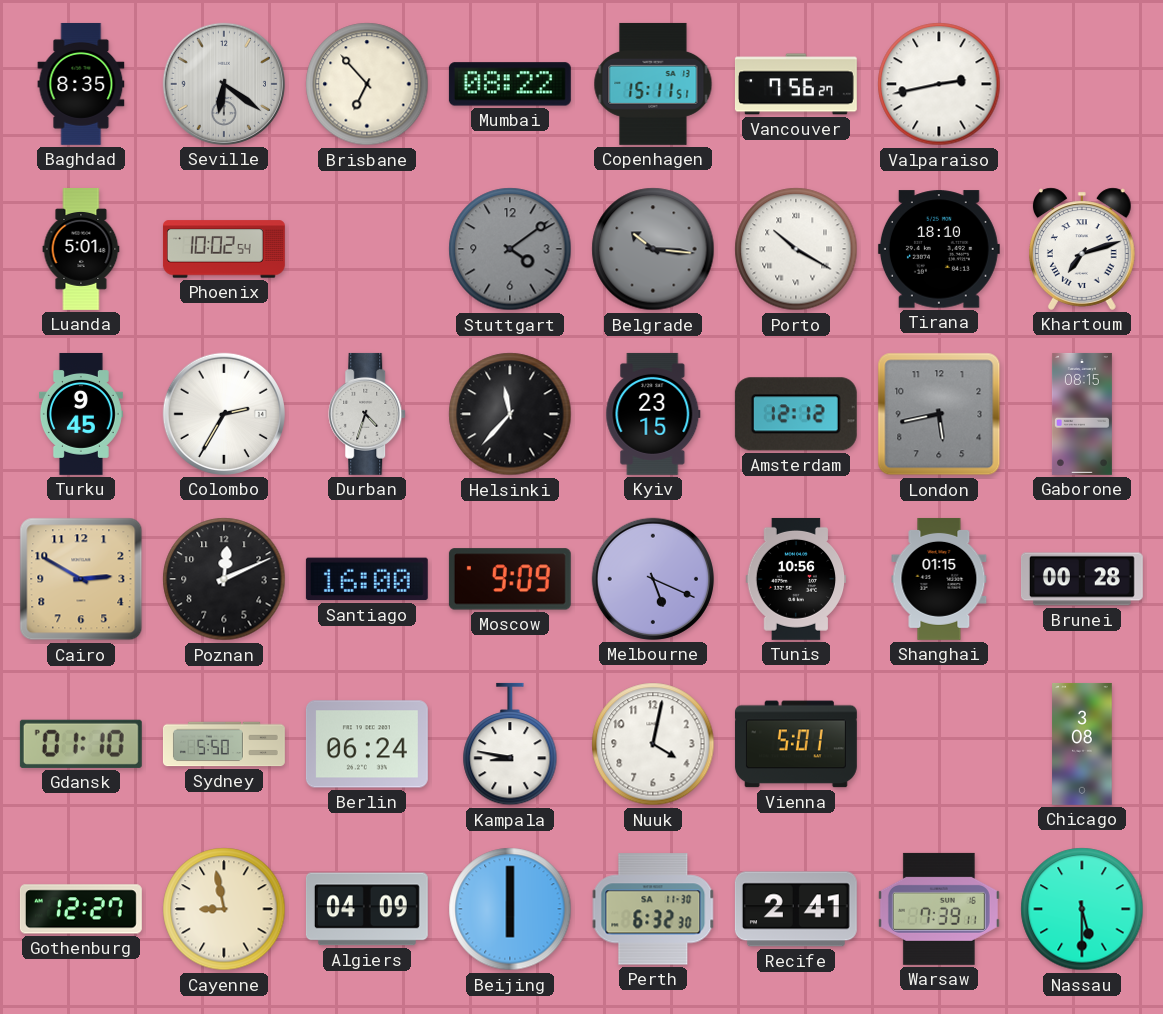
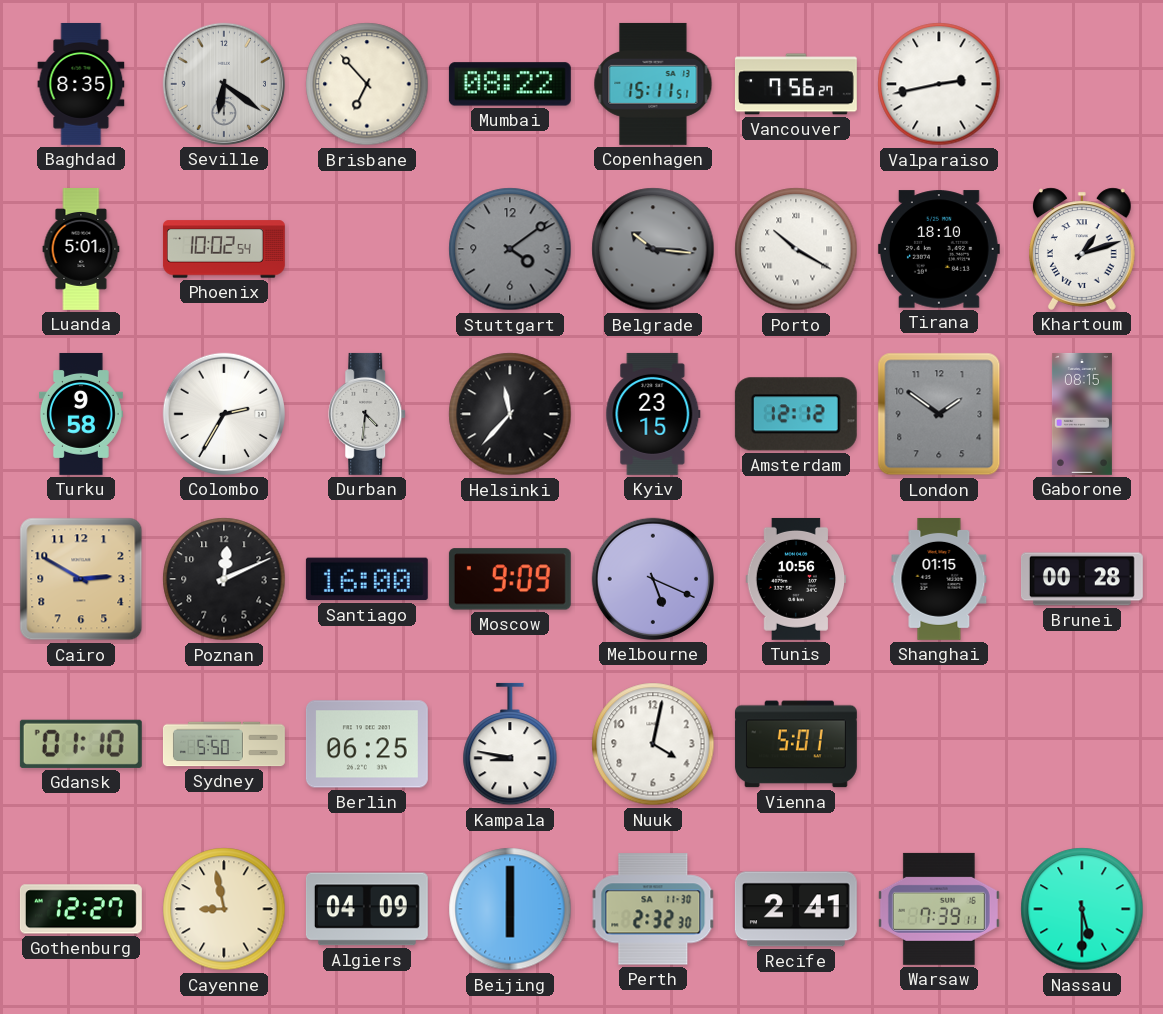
Khartoum: 7:12 -> 1:12
Turku: 9:45 -> 9:58
Durban: 4:33 -> 4:31
London: 5:43 -> 1:51
Berlin: 06:24 -> 06:25
Chicago: 3:08 -> none
Perth: 6:32 -> 2:32
